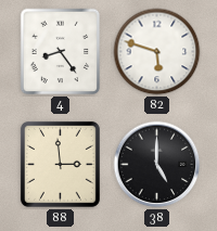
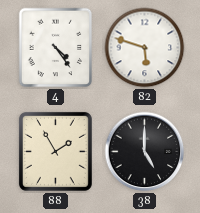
4: 8:24 -> 4:24
88: 2:59 -> 1:55
